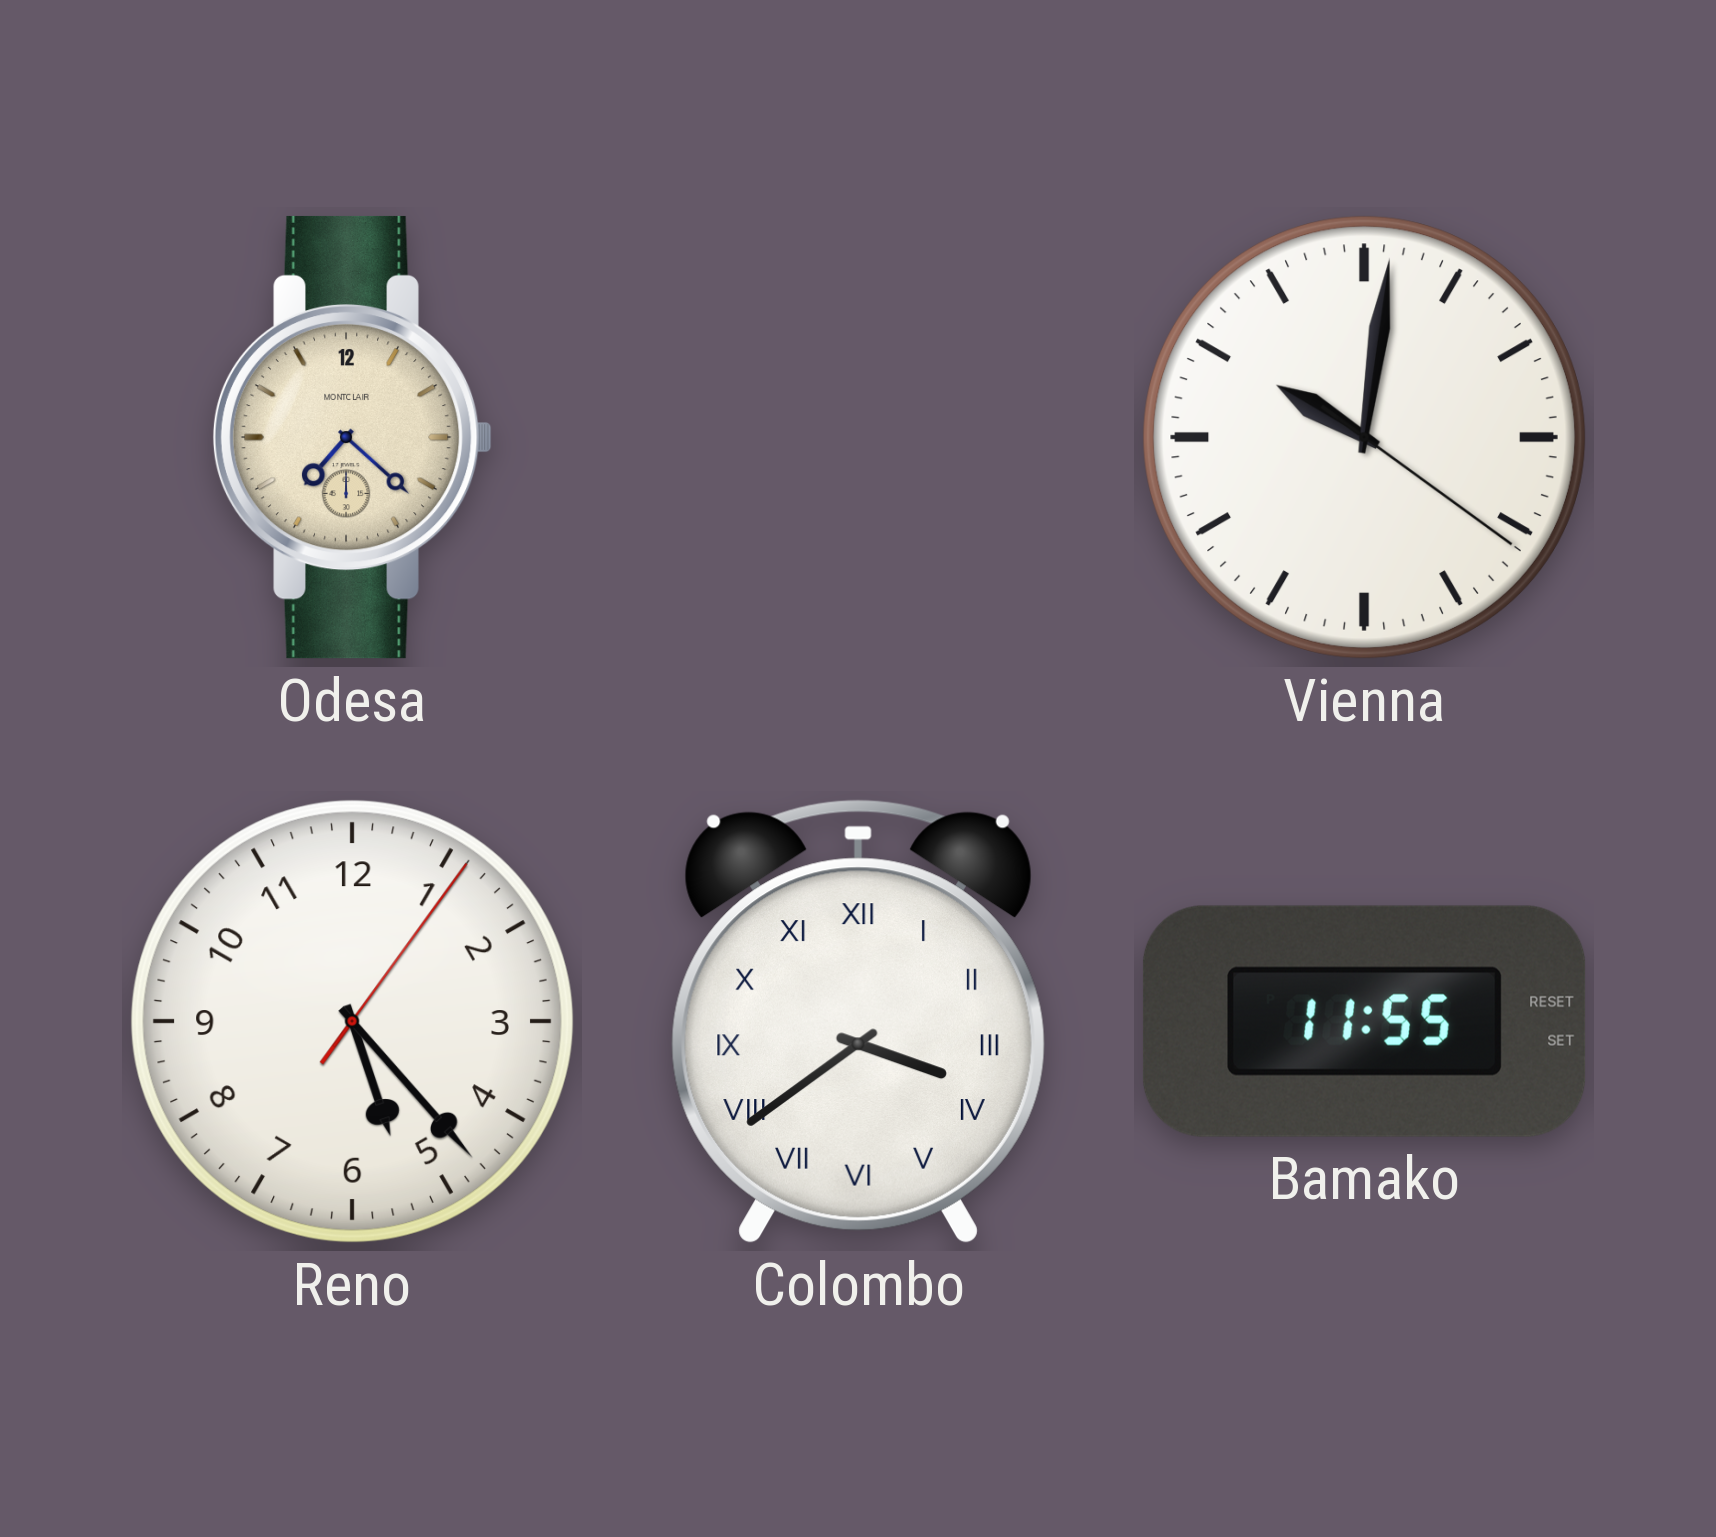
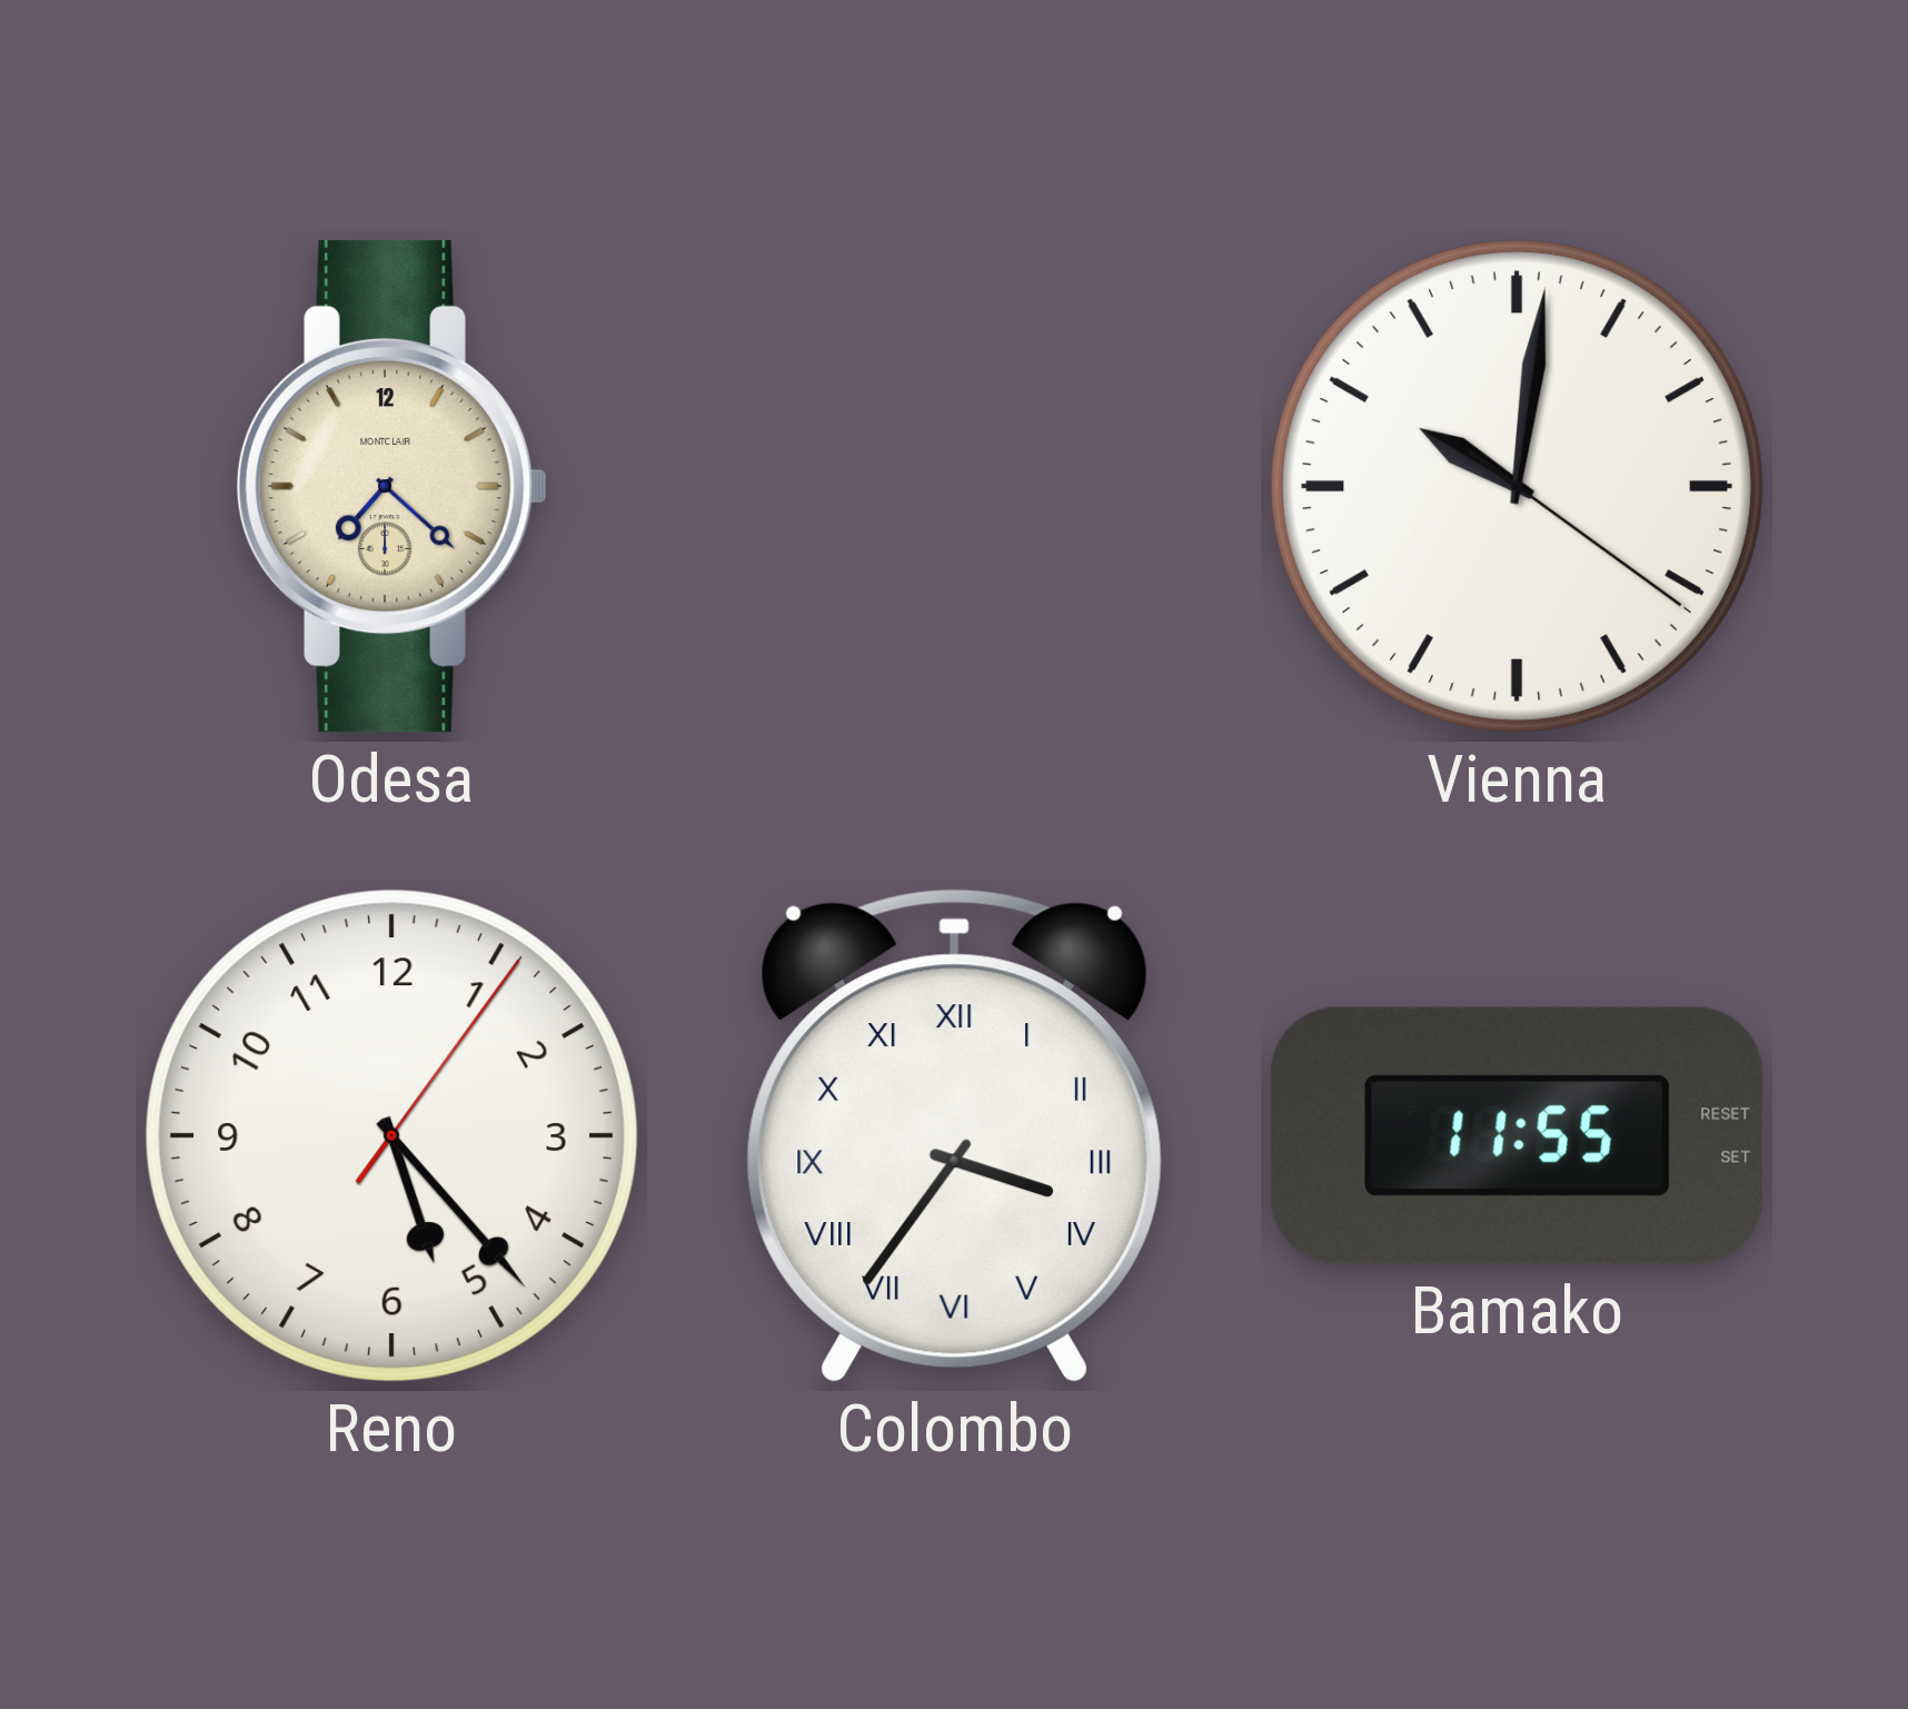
Colombo: 3:39 -> 3:36
